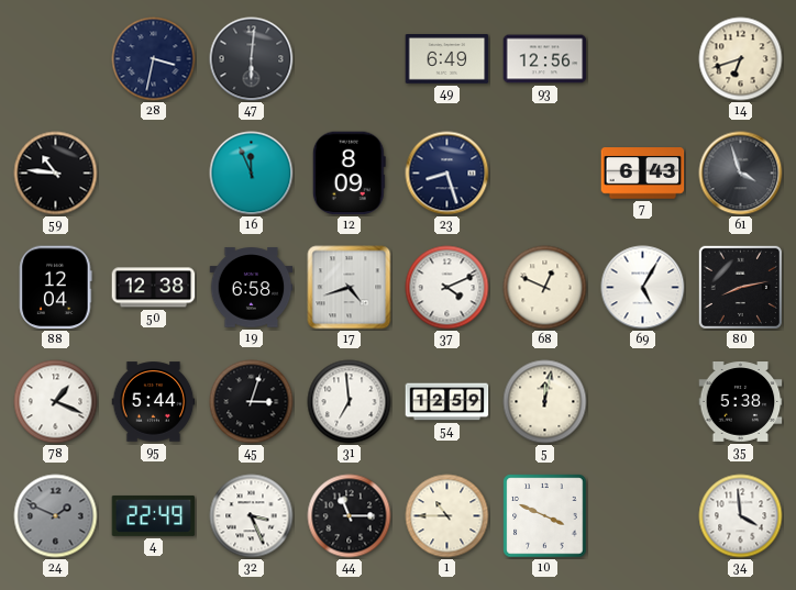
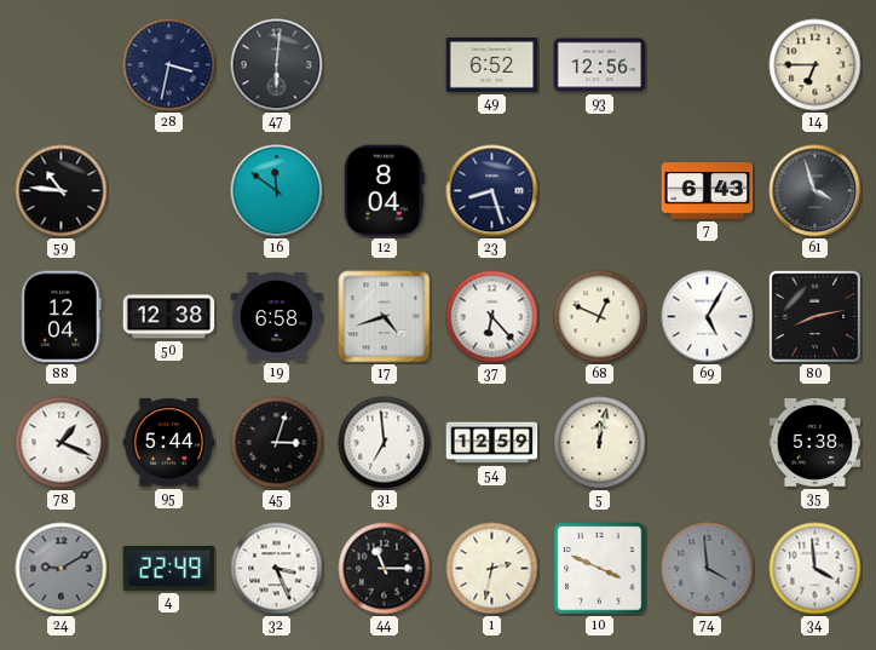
49: 6:49 -> 6:52
14: 6:42 -> 6:45
16: 11:56 -> 11:51
12: 8:09 -> 8:04
37: 4:11 -> 6:23
24: 1:49 -> 9:10
1: 10:45 -> 2:32
74: none -> 3:59
